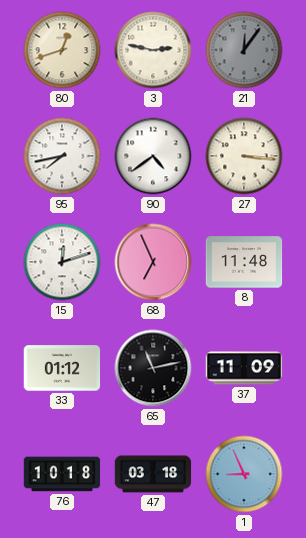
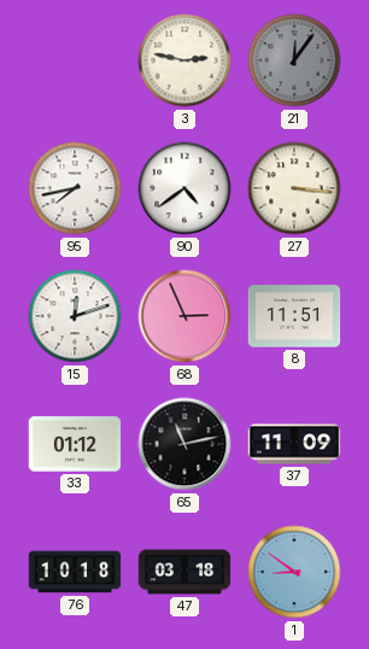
80: 12:42 -> none
68: 6:56 -> 2:56
8: 11:48 -> 11:51
1: 8:56 -> 8:51
